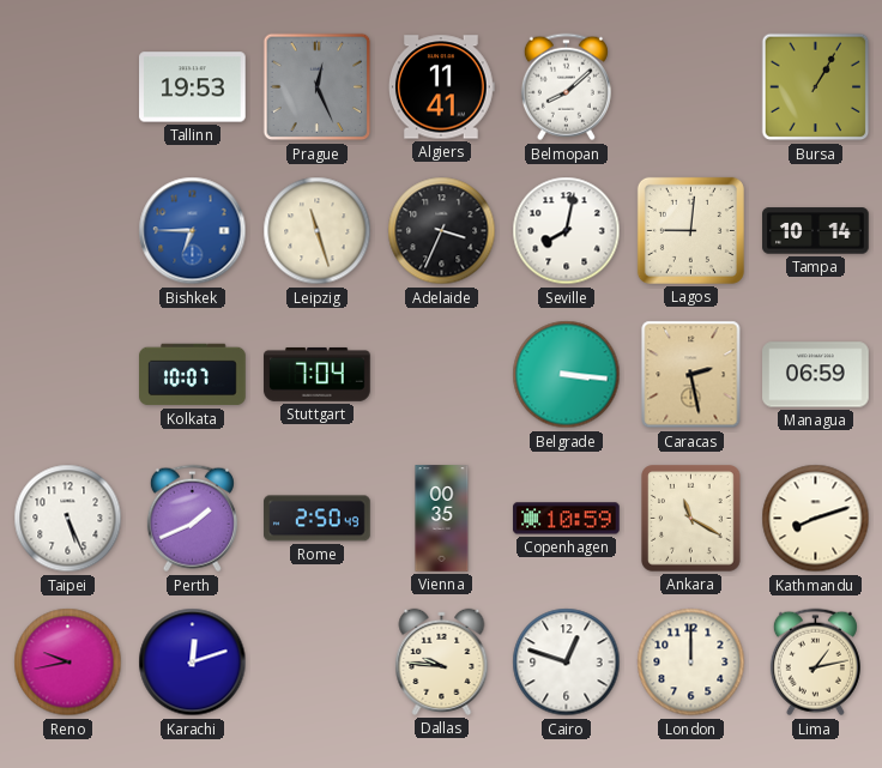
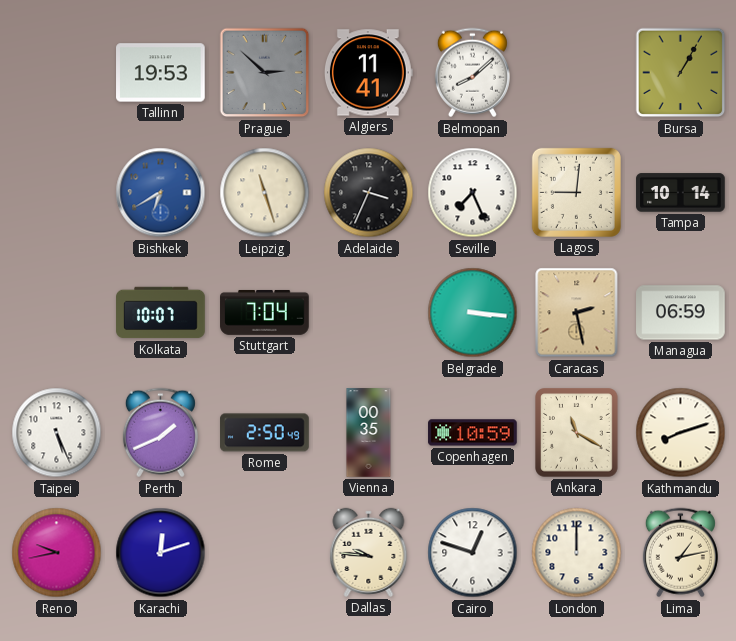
Prague: 12:26 -> 2:52
Bishkek: 6:45 -> 6:40
Seville: 8:02 -> 7:26
